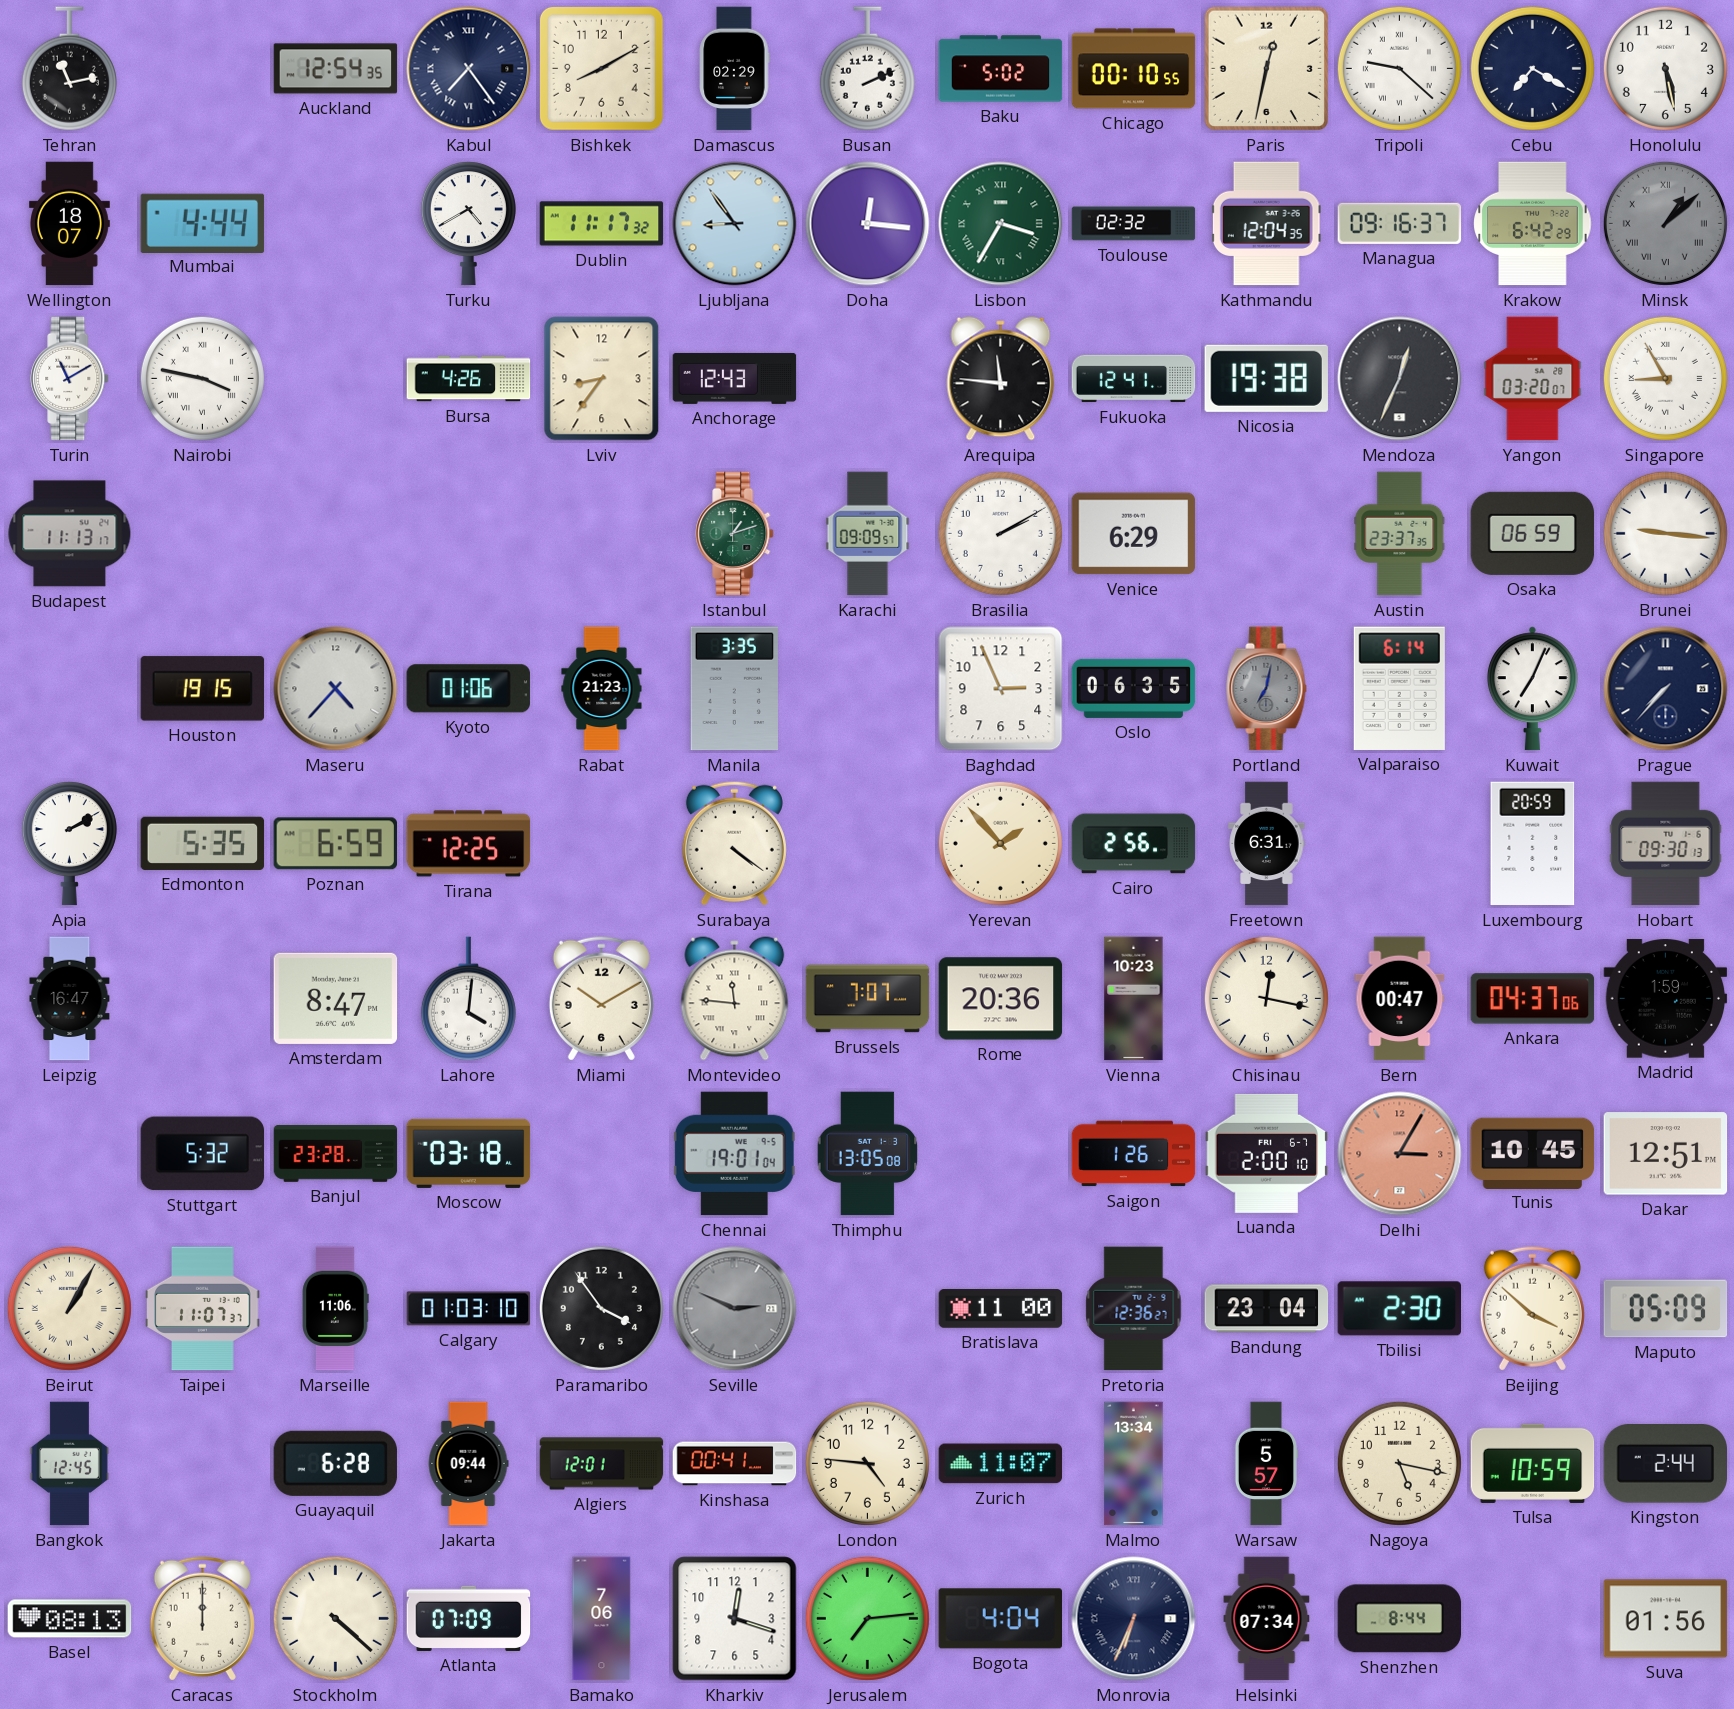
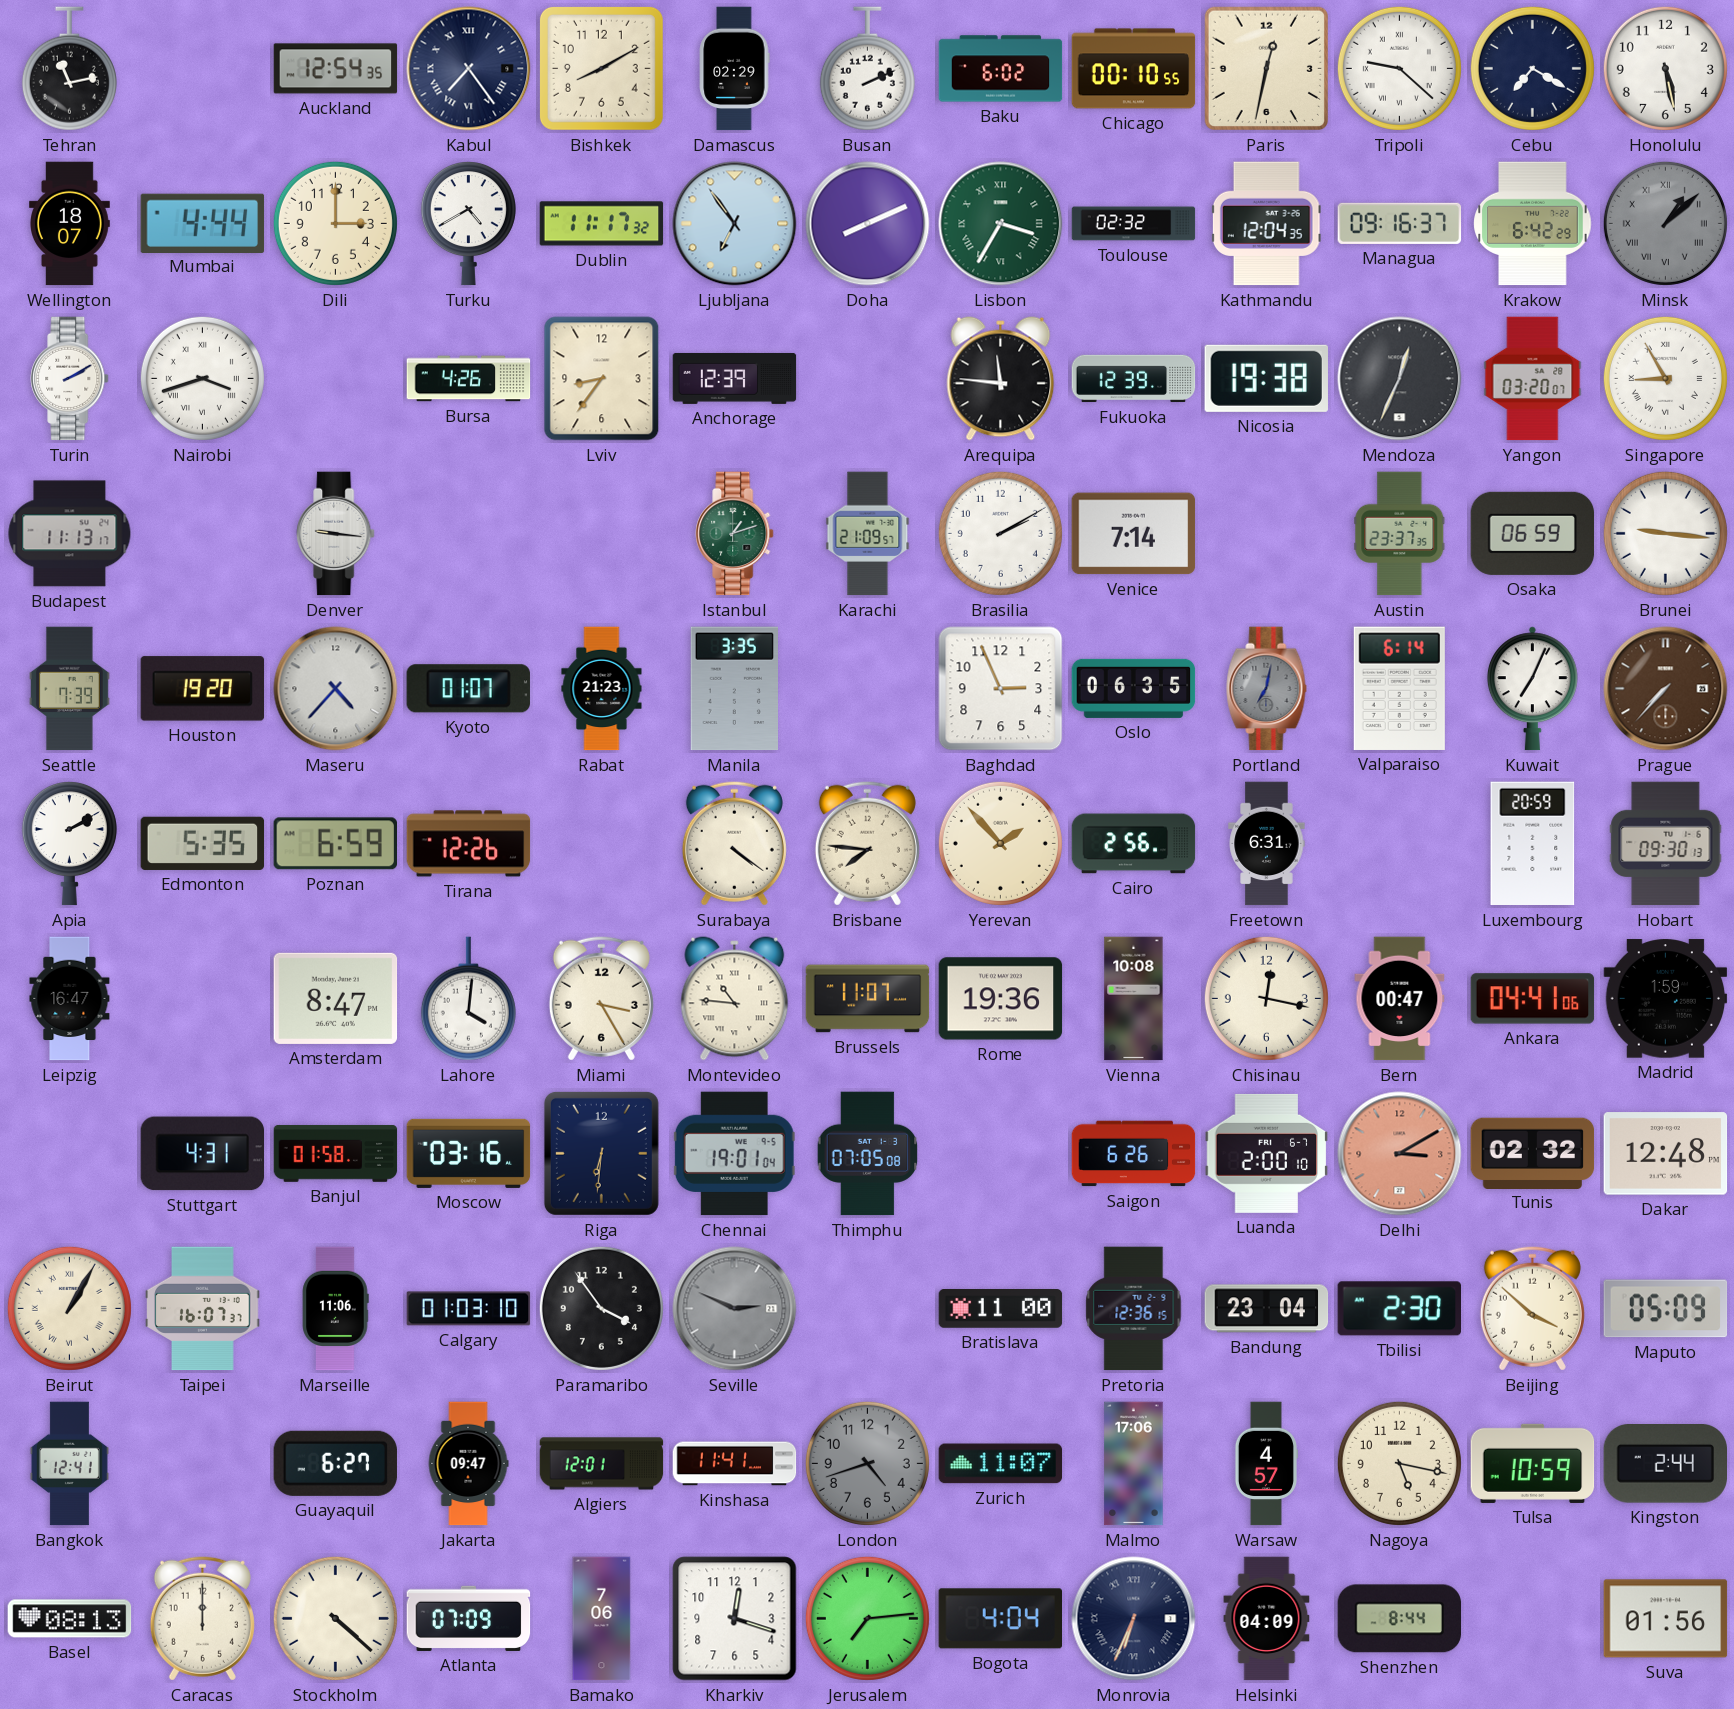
Baku: 5:02 -> 6:02
Dili: none -> 3:00
Ljubljana: 8:54 -> 6:54
Doha: 12:16 -> 8:11
Turin: 11:10 -> 2:10
Nairobi: 3:47 -> 3:42
Anchorage: 12:43 -> 12:39
Fukuoka: 12:41 -> 12:39
Denver: none -> 9:16
Karachi: 09:09 -> 21:09
Venice: 6:29 -> 7:14
Seattle: none -> 7:39
Houston: 19:15 -> 19:20
Kyoto: 01:06 -> 01:07
Prague dial: navy -> brown
Tirana: 12:25 -> 12:26
Brisbane: none -> 7:46
Miami: 10:10 -> 3:25
Montevideo: 11:46 -> 10:46
Brussels: 7:07 -> 11:07
Rome: 20:36 -> 19:36
Vienna: 10:23 -> 10:08
Ankara: 04:37 -> 04:41
Stuttgart: 5:32 -> 4:31
Banjul: 23:28 -> 01:58
Moscow: 03:18 -> 03:16
Riga: none -> 6:31
Thimphu: 13:05 -> 07:05
Saigon: 1:26 -> 6:26
Delhi: 3:05 -> 3:10
Tunis: 10:45 -> 02:32
Dakar: 12:51 -> 12:48
Taipei: 11:07 -> 16:07
Pretoria: 12:36:27 -> 12:36:15
Bangkok: 12:45 -> 12:41
Guayaquil: 6:28 -> 6:27
Jakarta: 09:44 -> 09:47
Kinshasa: 00:41 -> 11:41
London: 4:46 -> 4:42
London dial: cream -> grey
Malmo: 13:34 -> 17:06
Warsaw: 5:57 -> 4:57
Helsinki: 07:34 -> 04:09
